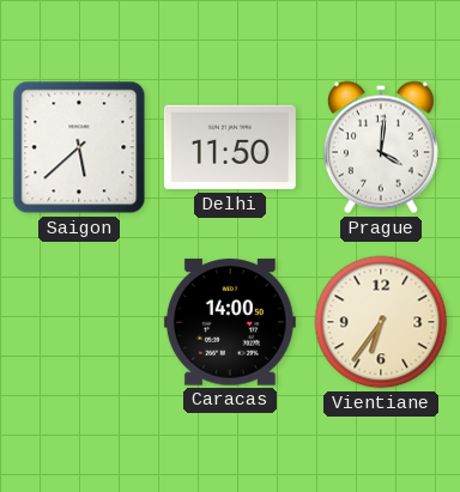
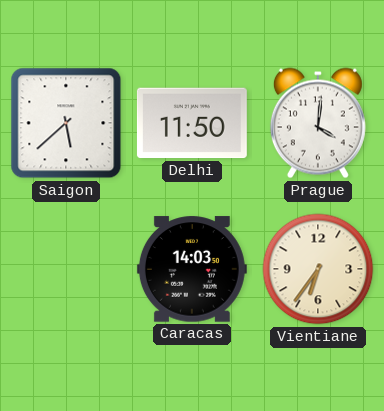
Caracas: 14:00 -> 14:03
